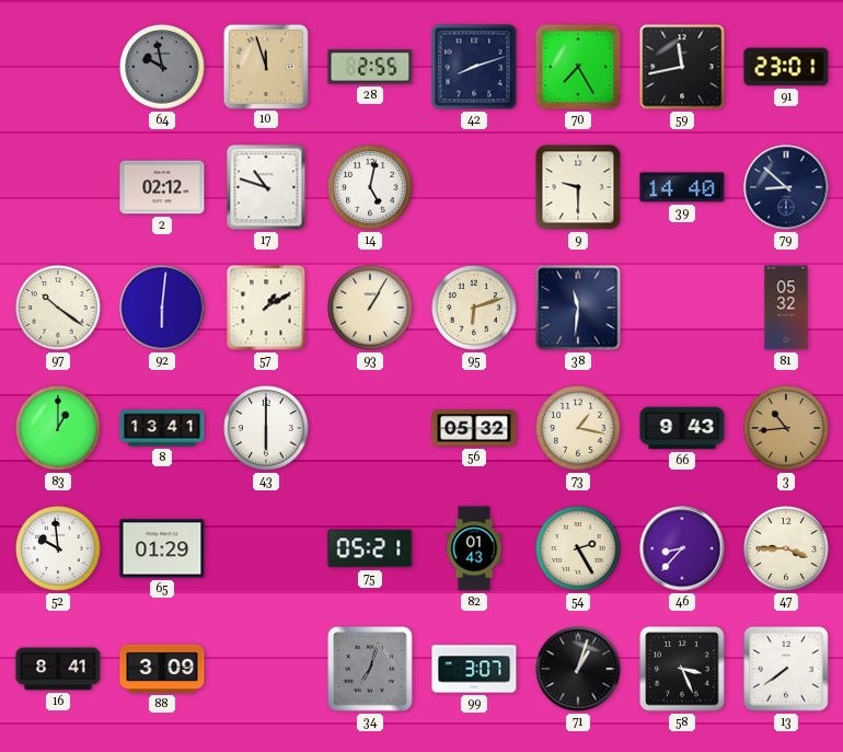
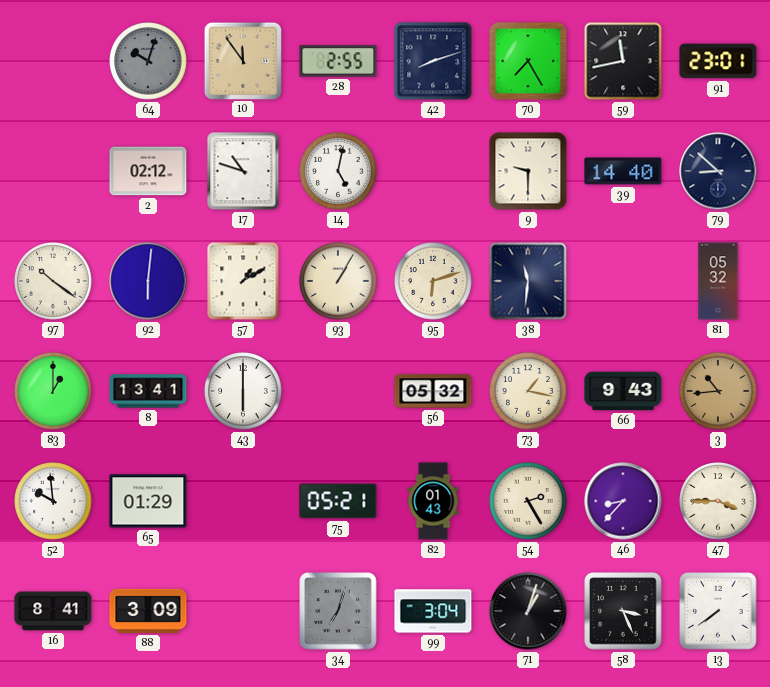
64: 9:58 -> 10:03
10: 11:57 -> 11:54
99: 3:07 -> 3:04
